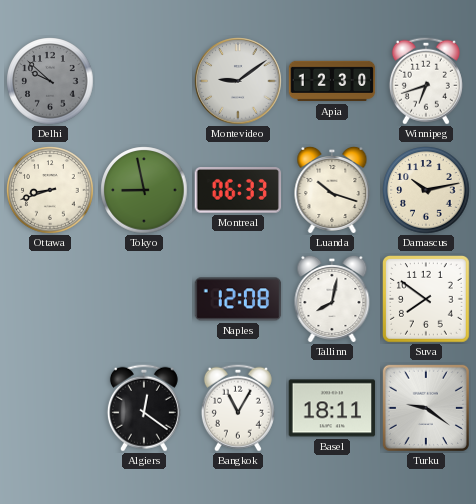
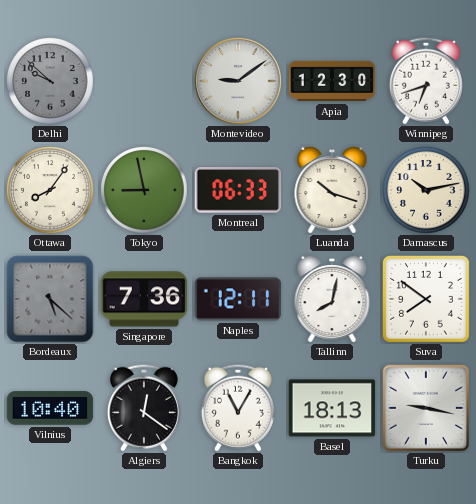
Ottawa: 8:42 -> 8:06
Bordeaux: none -> 5:22
Singapore: none -> 7:36
Naples: 12:08 -> 12:11
Vilnius: none -> 10:40
Basel: 18:11 -> 18:13
Turku: 9:21 -> 9:17
